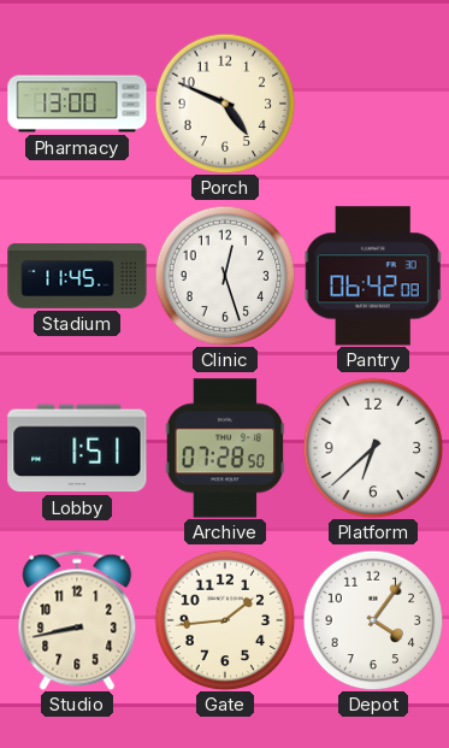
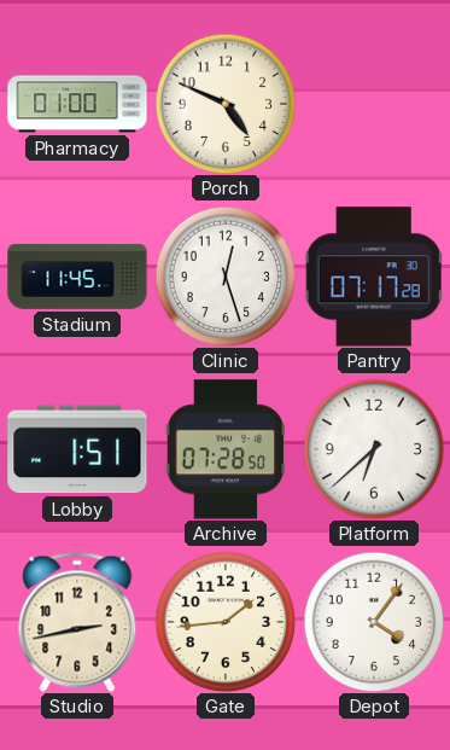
Pharmacy: 13:00 -> 01:00
Pantry: 06:42 -> 07:17
Studio: 8:43 -> 2:43
